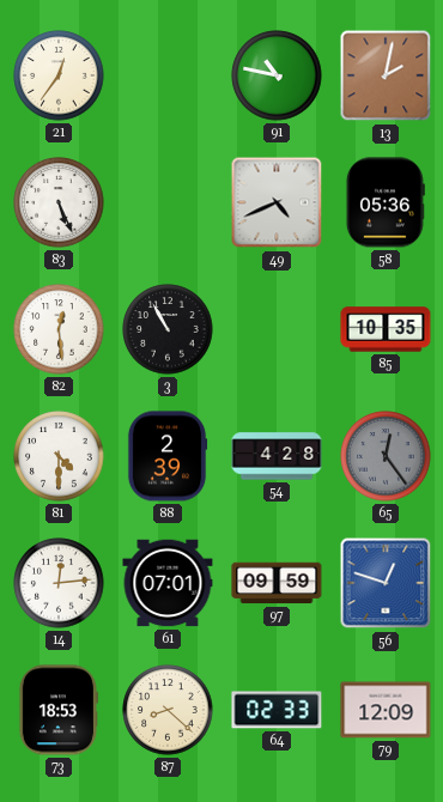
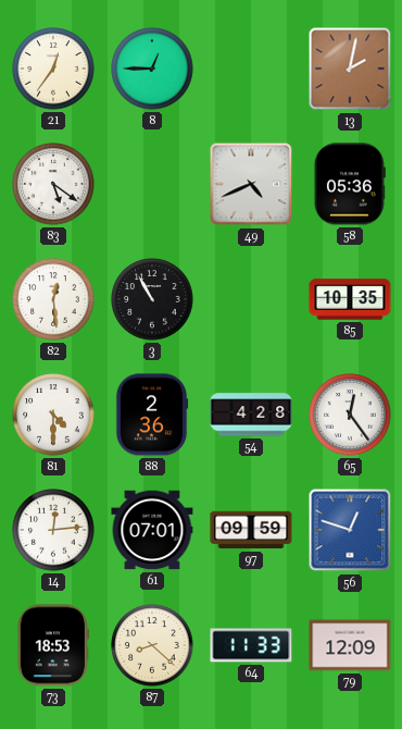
8: none -> 12:45
91: 10:47 -> none
83: 5:26 -> 5:21
88: 2:39 -> 2:36
65 dial: grey -> white
64: 02:33 -> 11:33
